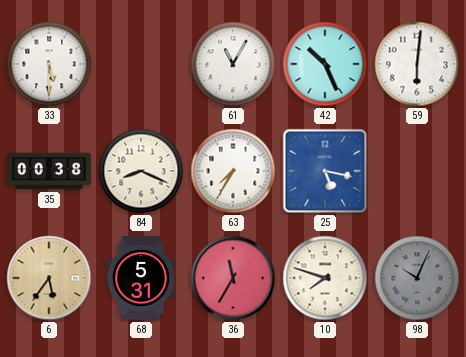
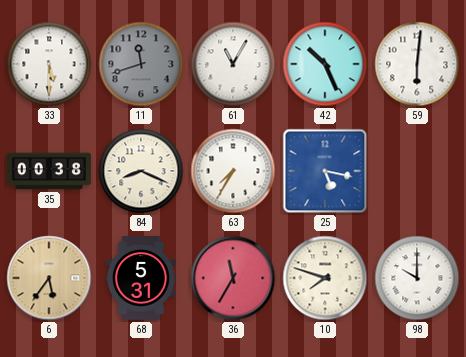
11: none -> 11:42
98: 10:04 -> 10:00
98 dial: grey -> white
